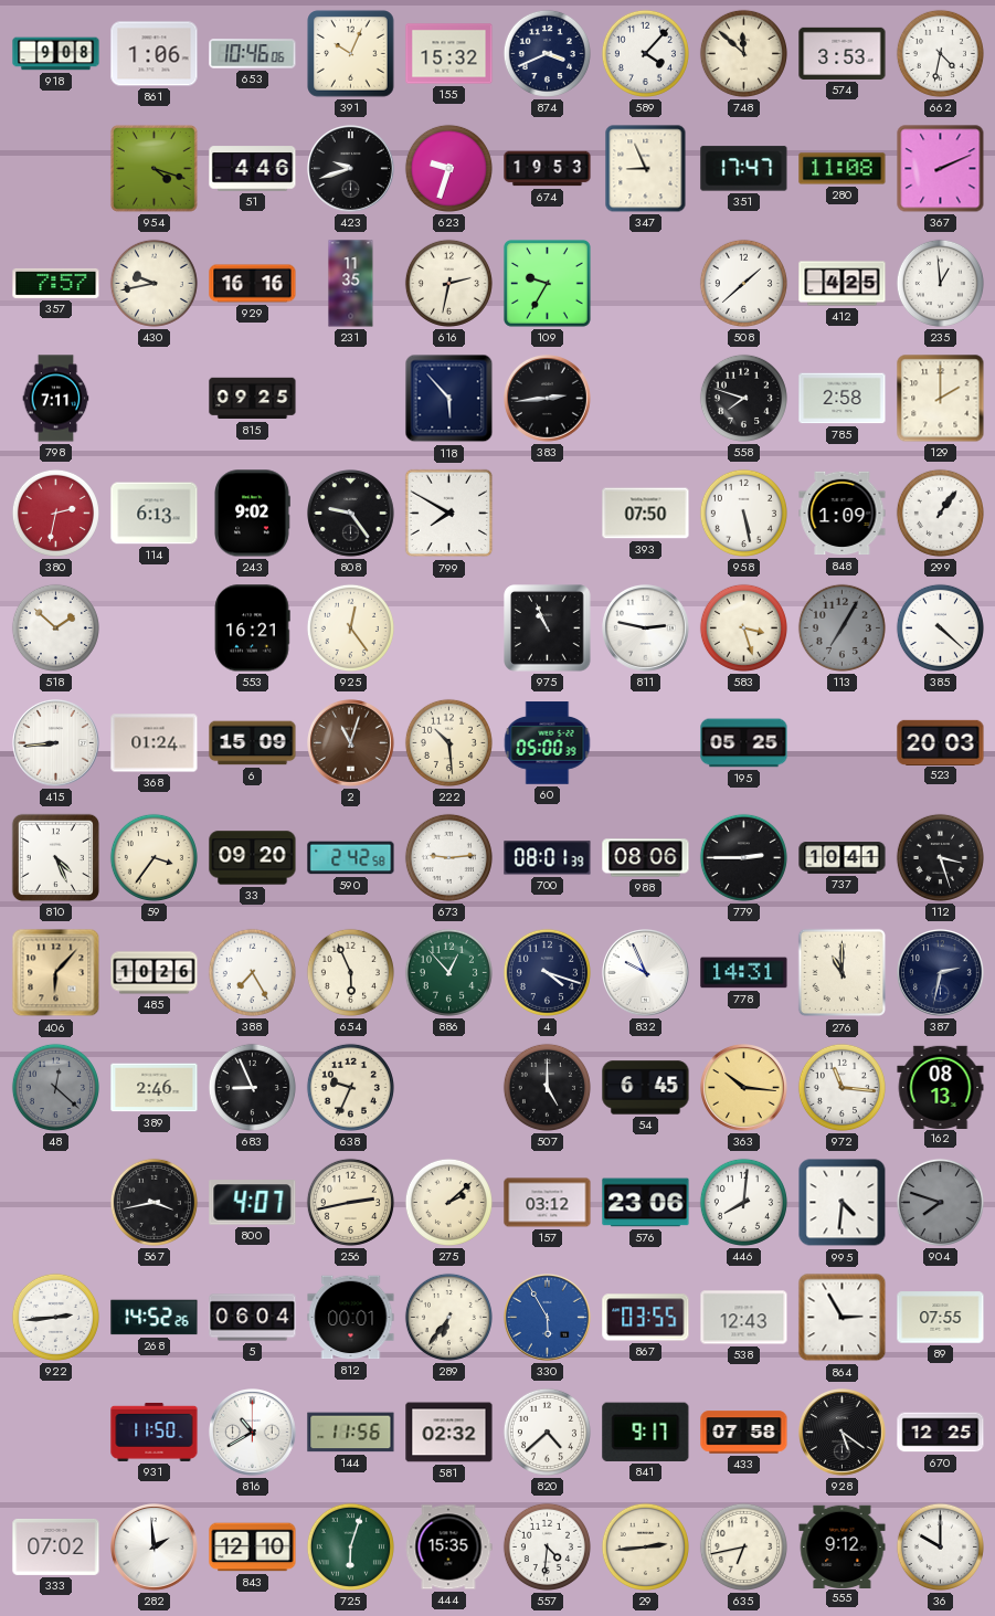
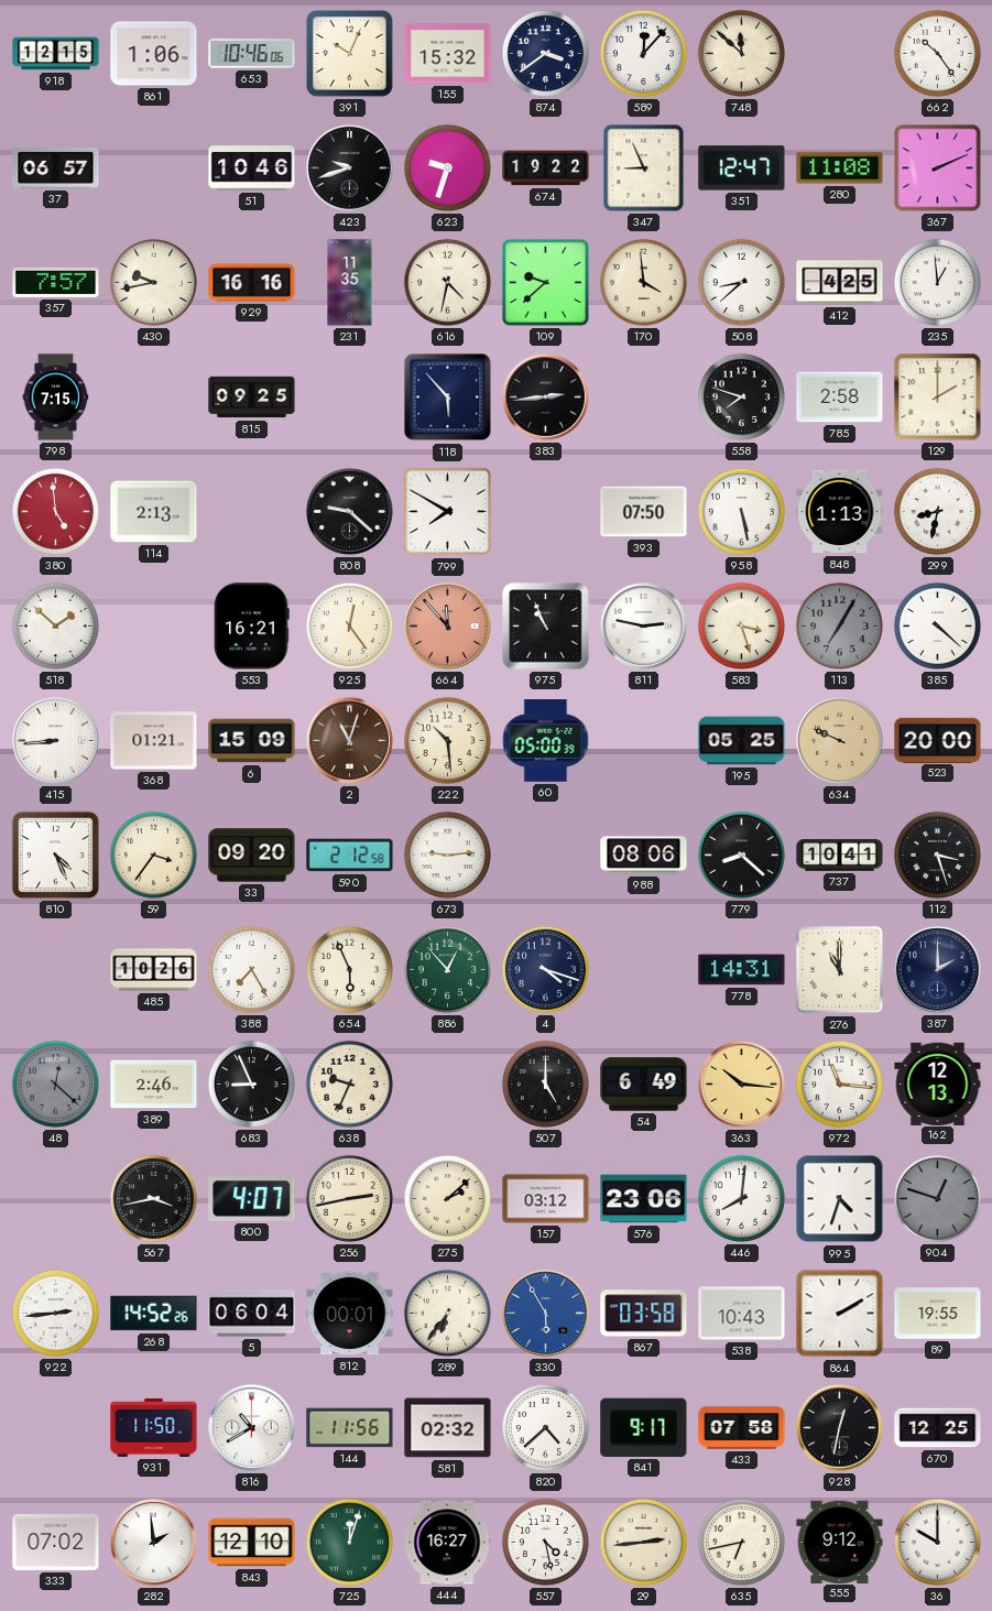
918: 9:08 -> 12:15
874: 3:41 -> 3:39
589: 4:07 -> 12:07
574: 3:53 -> none
662: 4:32 -> 10:24
37: none -> 06:57
954: 4:18 -> none
51: 4:46 -> 10:46
674: 19:53 -> 19:22
351: 17:47 -> 12:47
616: 2:32 -> 4:32
109: 9:35 -> 9:38
170: none -> 3:59
508: 1:38 -> 8:38
798: 7:11 -> 7:15
380: 2:32 -> 4:59
114: 6:13 -> 2:13
243: 9:02 -> none
808: 9:24 -> 9:22
848: 1:09 -> 1:13
299: 1:06 -> 8:32
664: none -> 11:53
368: 01:24 -> 01:21
634: none -> 9:49
523: 20:03 -> 20:00
590: 2:42 -> 2:12
700: 08:01 -> none
779: 2:45 -> 8:22
406: 6:07 -> none
832: 9:56 -> none
387: 2:32 -> 2:00
54: 6:45 -> 6:49
162: 08:13 -> 12:13
995: 4:31 -> 4:33
904: 7:48 -> 12:48
867: 03:55 -> 03:58
538: 12:43 -> 10:43
864: 2:55 -> 2:10
89: 07:55 -> 19:55
928: 5:21 -> 12:32
725: 6:03 -> 12:03
444: 15:35 -> 16:27
557: 4:31 -> 4:28
